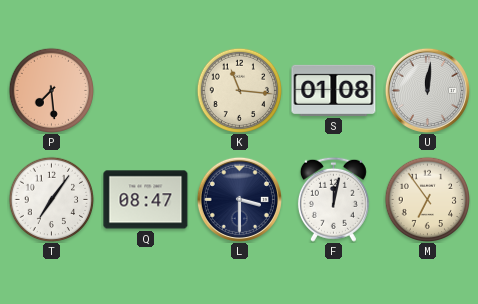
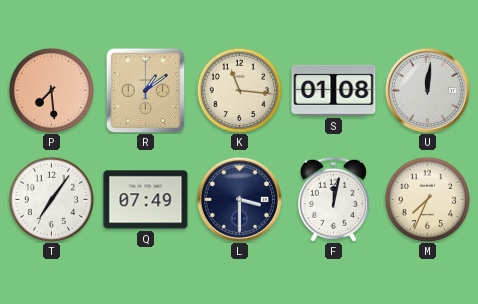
R: none -> 1:09
Q: 08:47 -> 07:49
M: 6:54 -> 7:34
